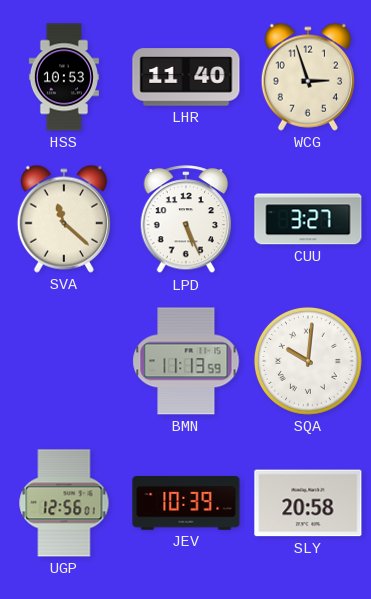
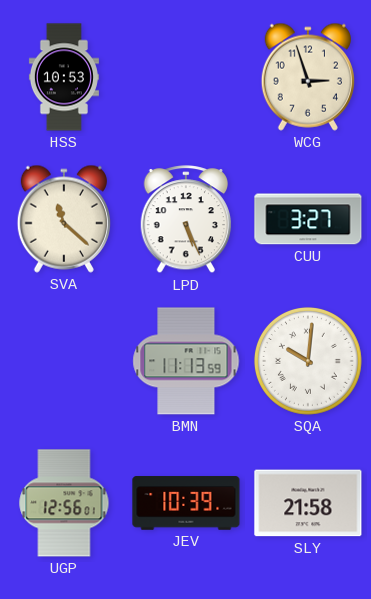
LHR: 11:40 -> none
SLY: 20:58 -> 21:58
